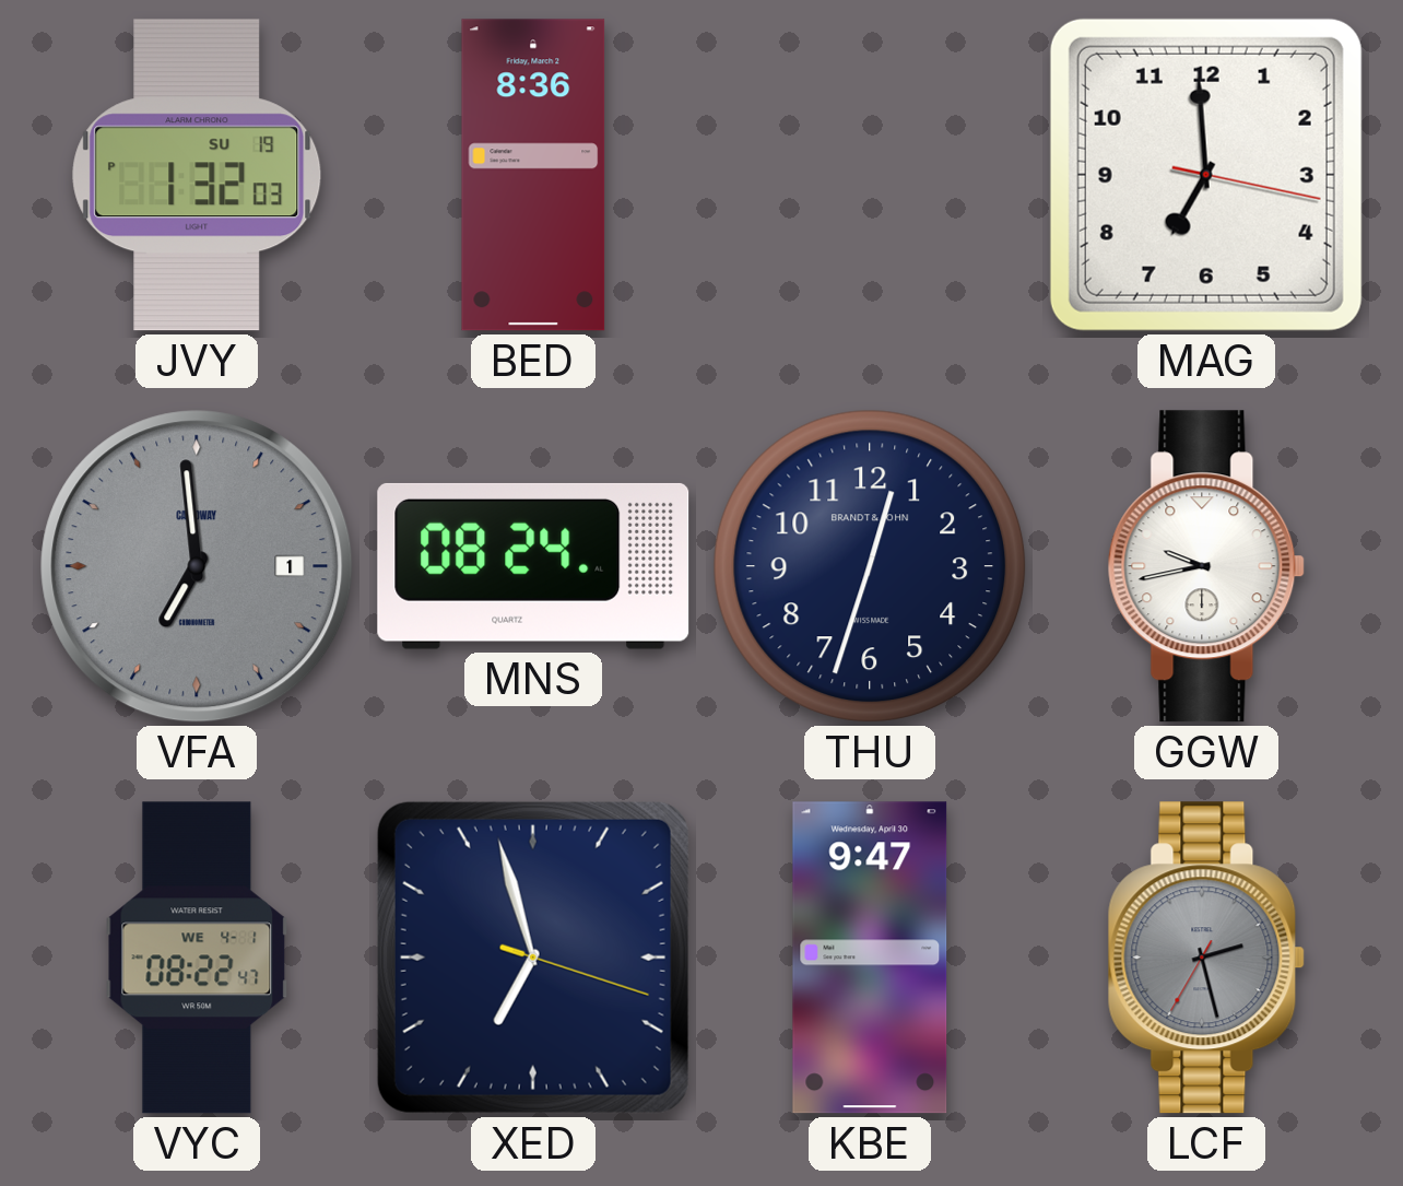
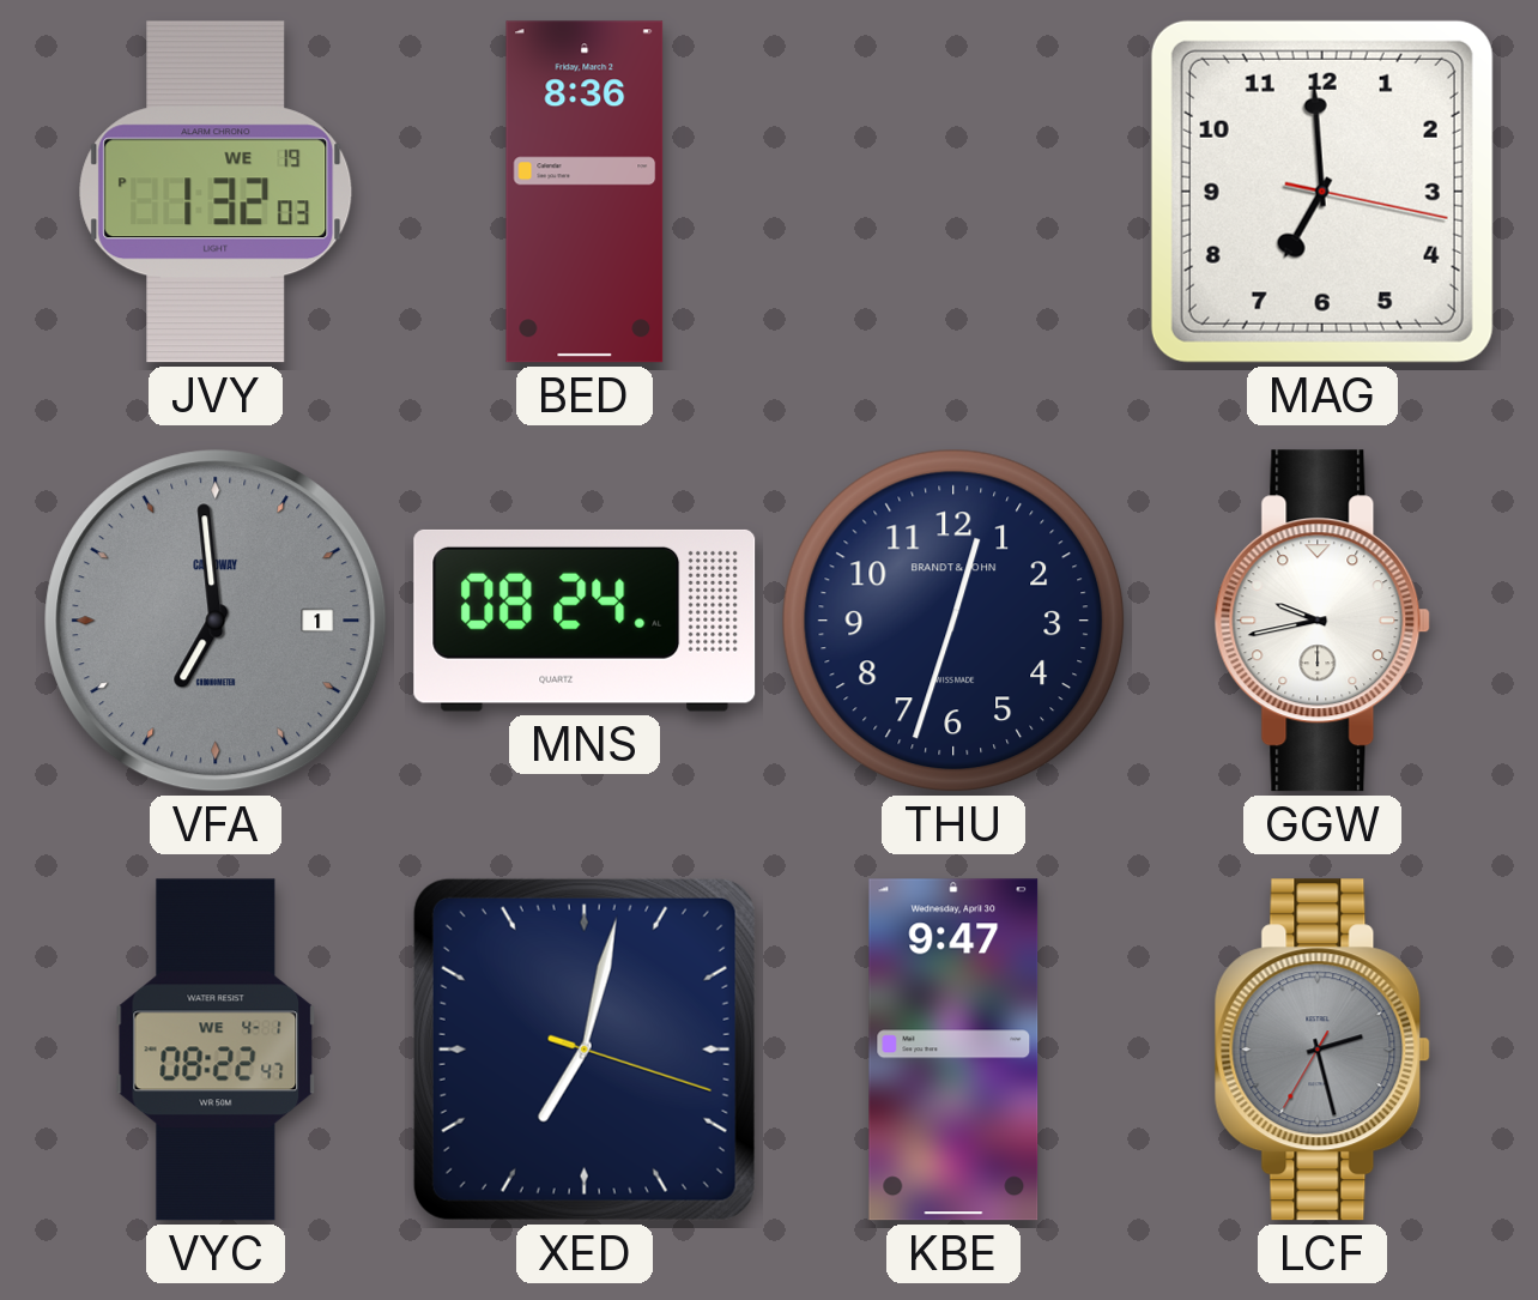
JVY date: SU 19 -> WE 19
XED: 6:57 -> 7:02
